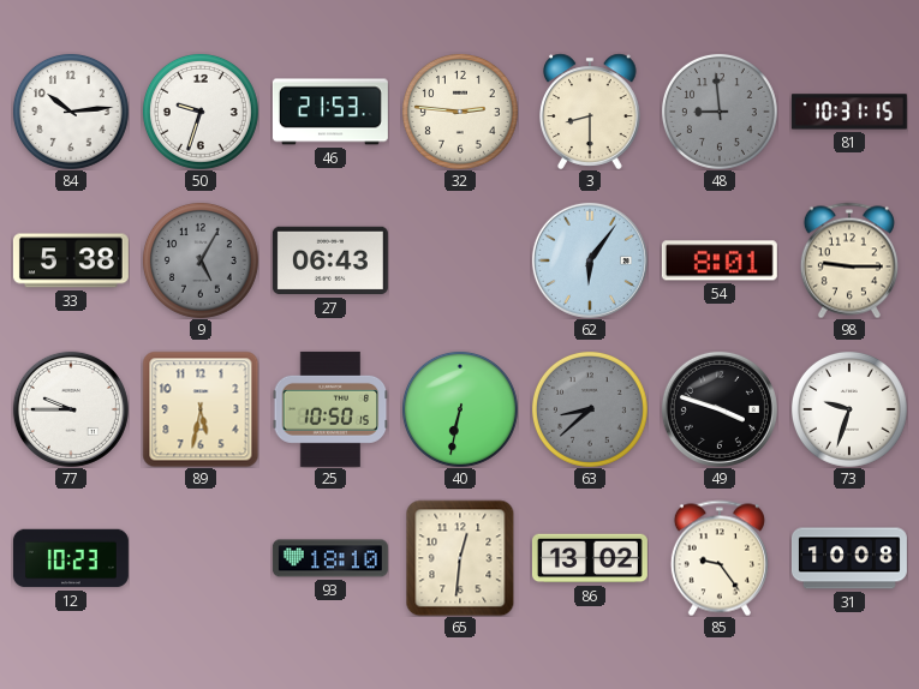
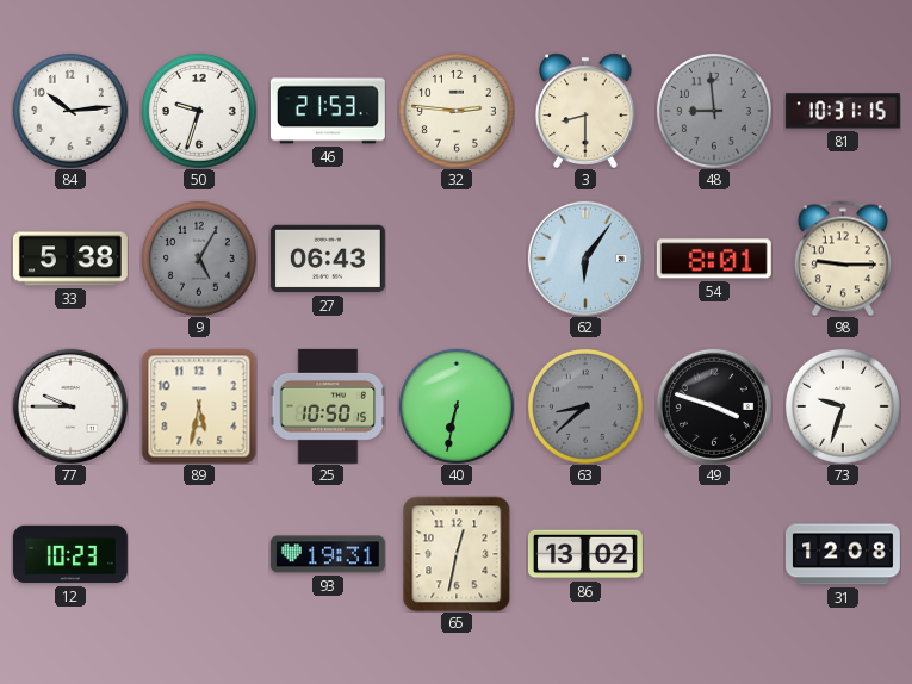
93: 18:10 -> 19:31
65: 12:31 -> 12:32
85: 9:24 -> none
31: 10:08 -> 12:08
